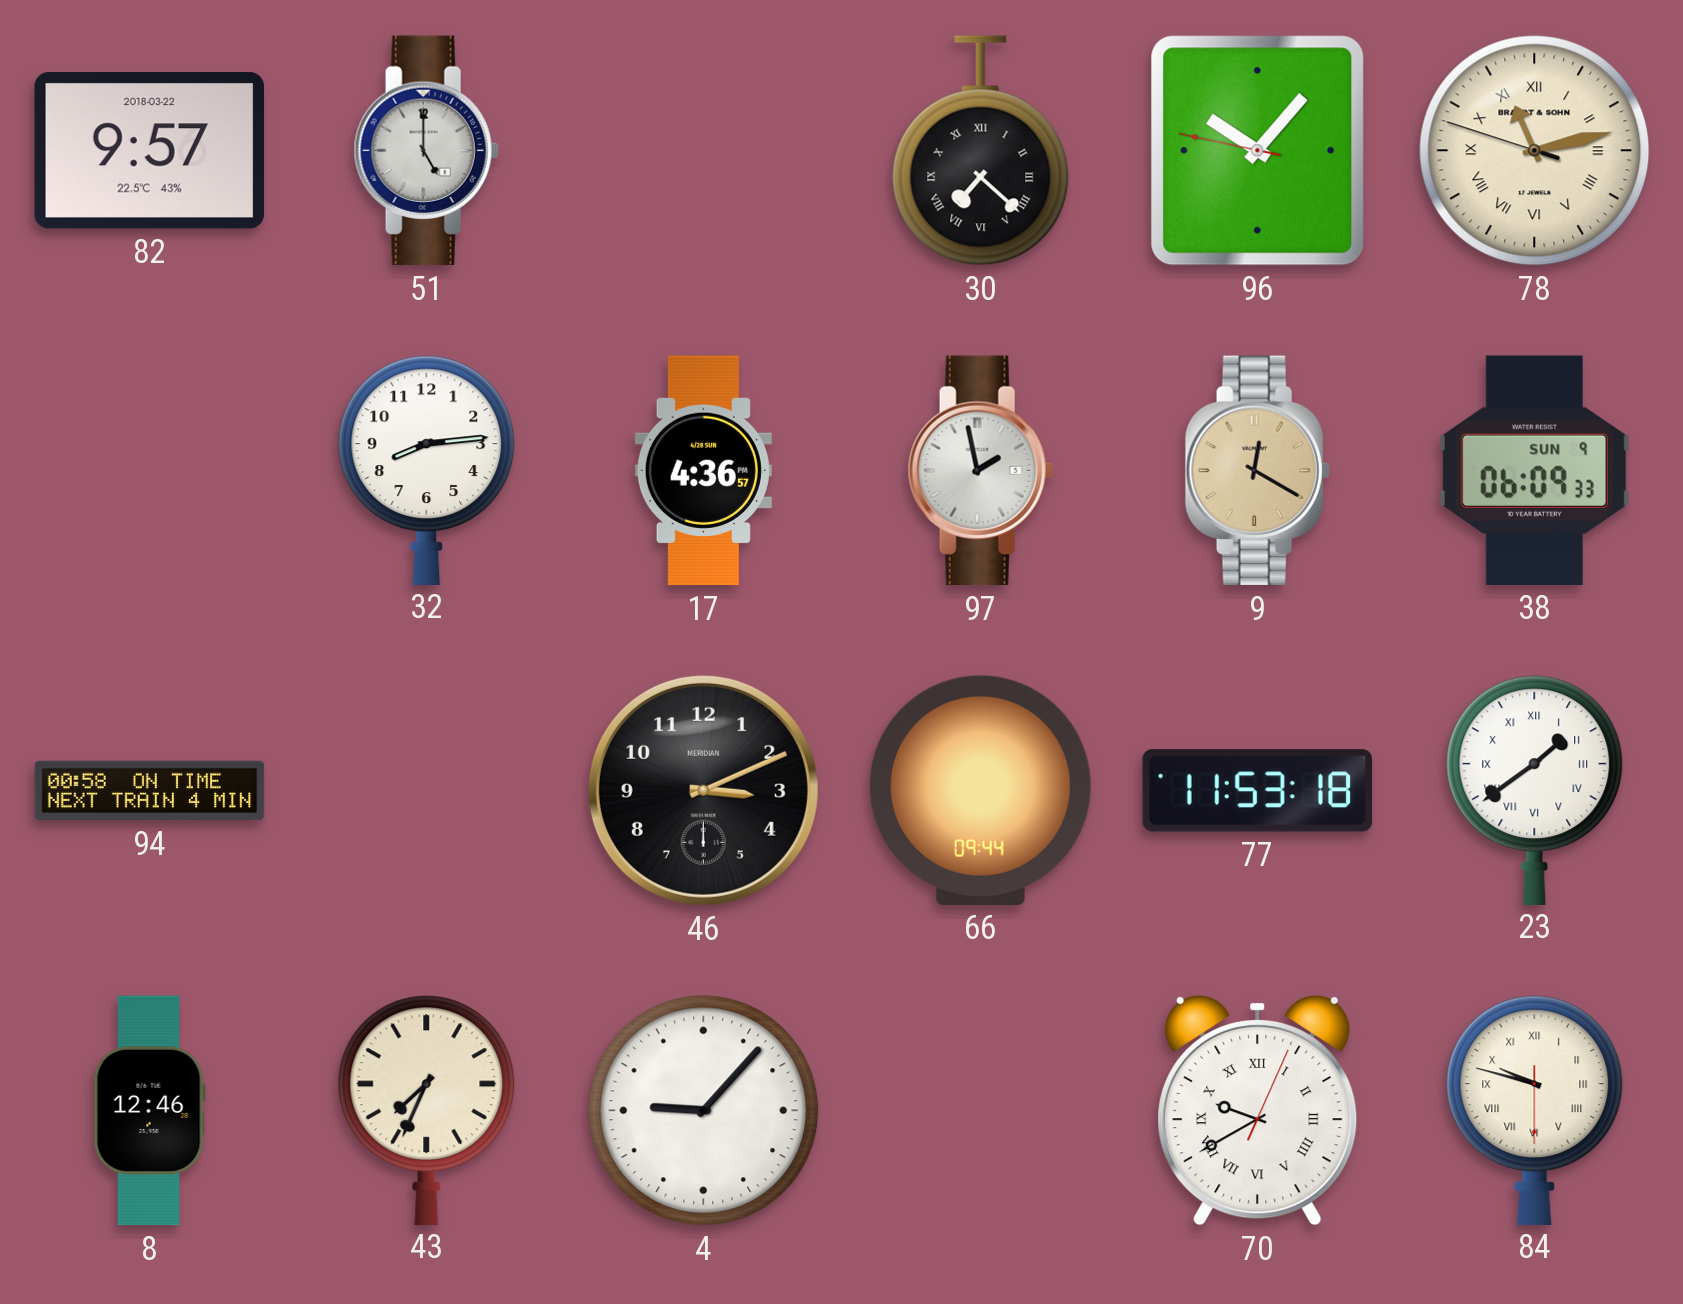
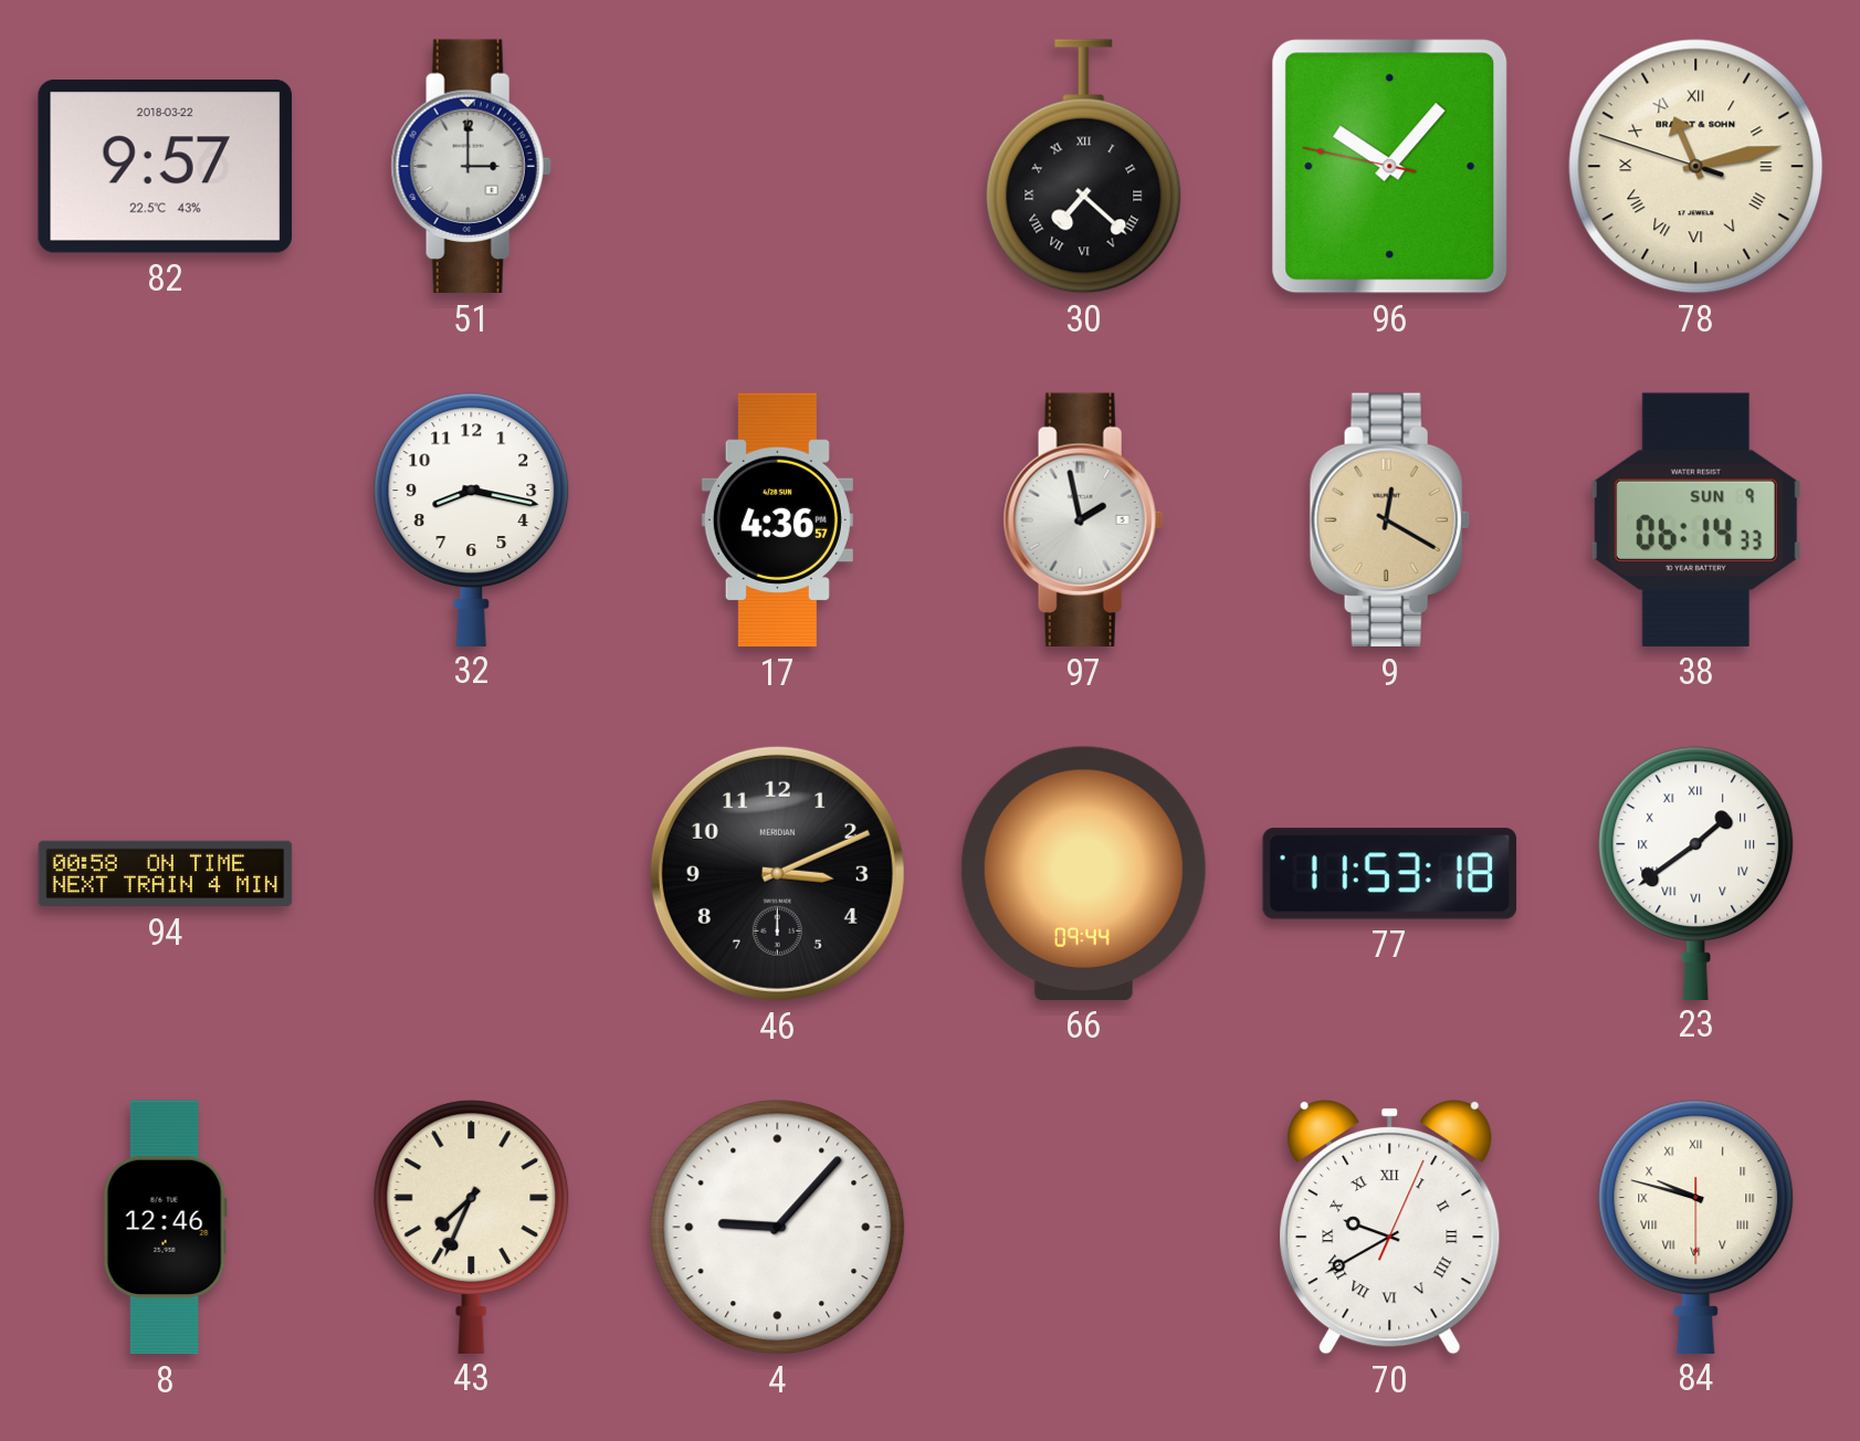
51: 5:00 -> 3:00
32: 8:14 -> 8:17
38: 06:09 -> 06:14
